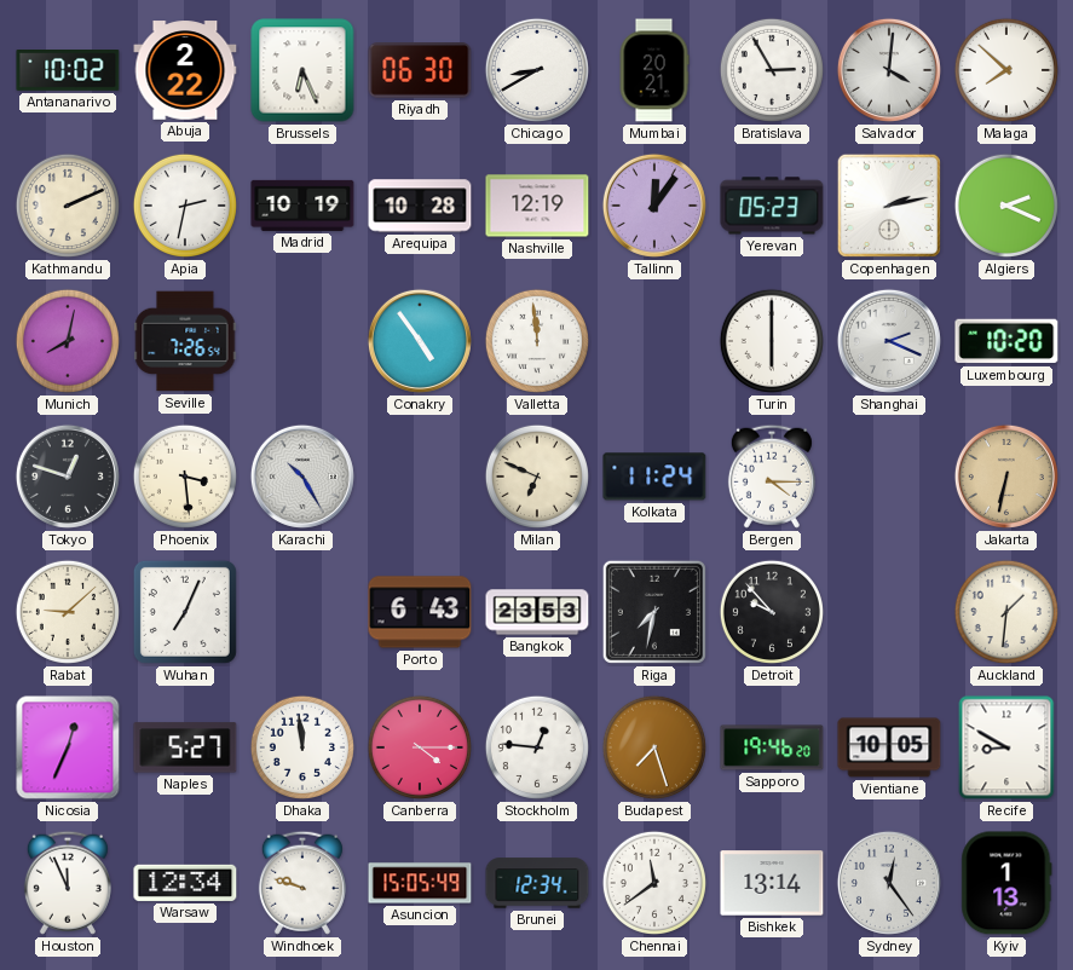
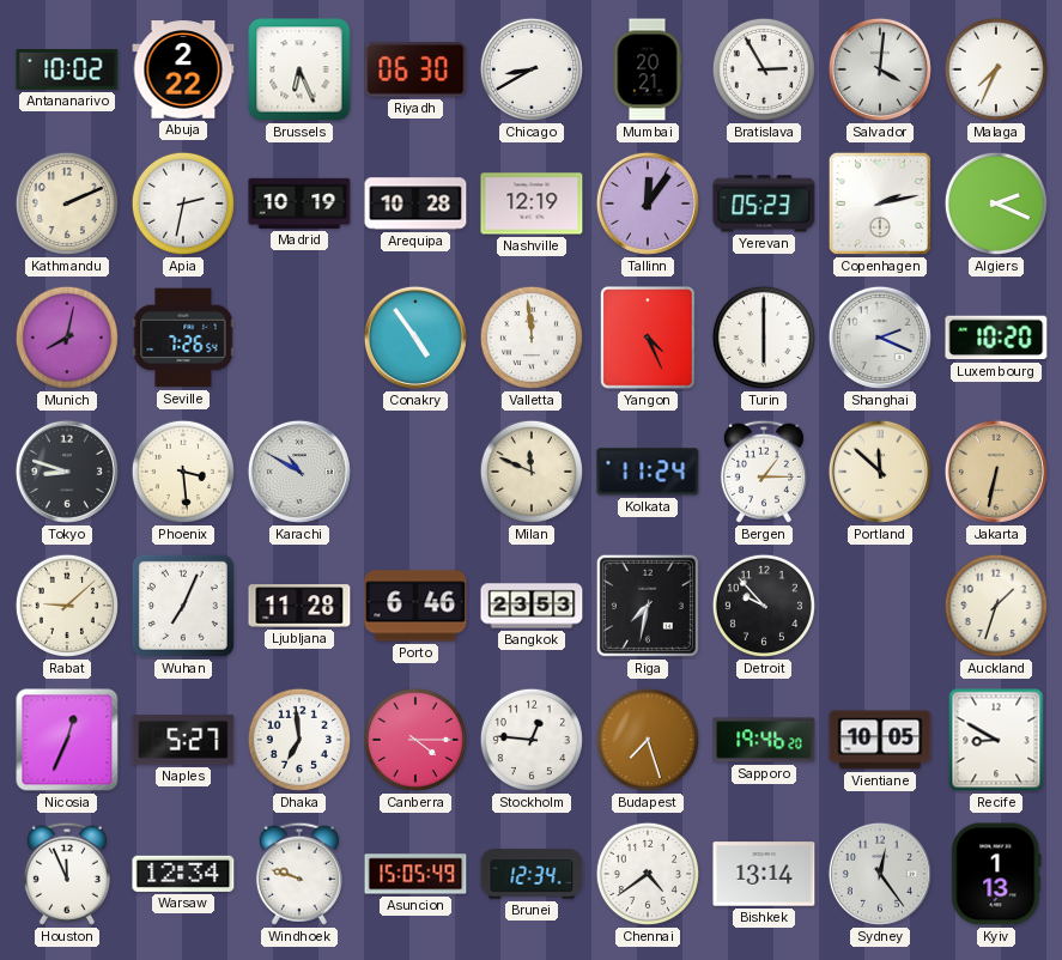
Malaga: 7:52 -> 7:34
Yangon: none -> 4:26
Tokyo: 12:48 -> 8:48
Karachi: 10:25 -> 10:50
Milan: 6:49 -> 11:49
Bergen: 4:15 -> 1:15
Portland: none -> 11:52
Ljubljana: none -> 11:28
Porto: 6:43 -> 6:46
Auckland: 1:31 -> 1:33
Dhaka: 11:59 -> 6:59
Chennai: 11:39 -> 4:39
